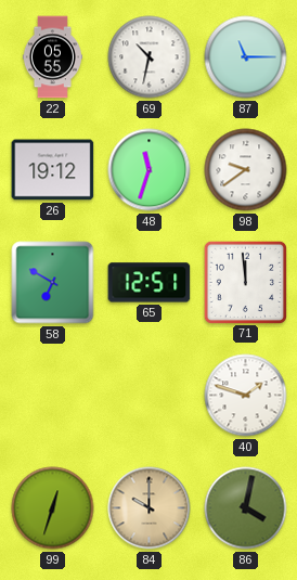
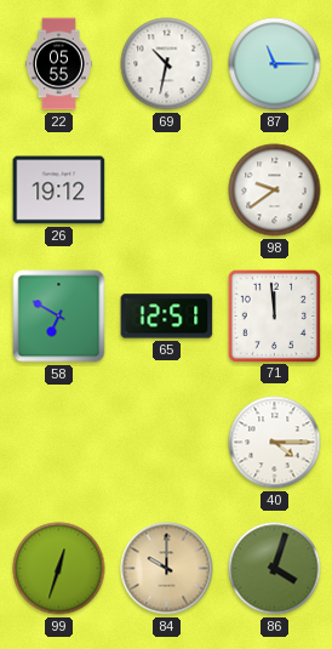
48: 11:33 -> none
40: 1:48 -> 4:15
86: 4:02 -> 4:03
